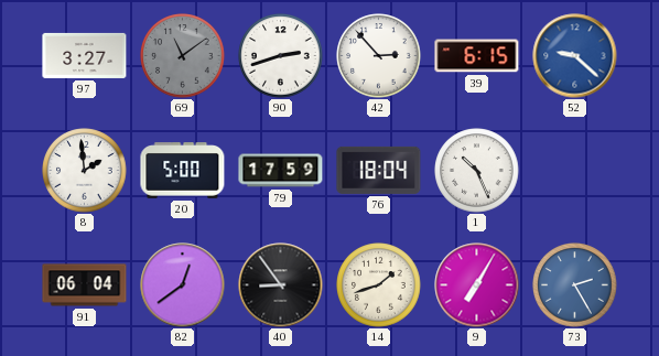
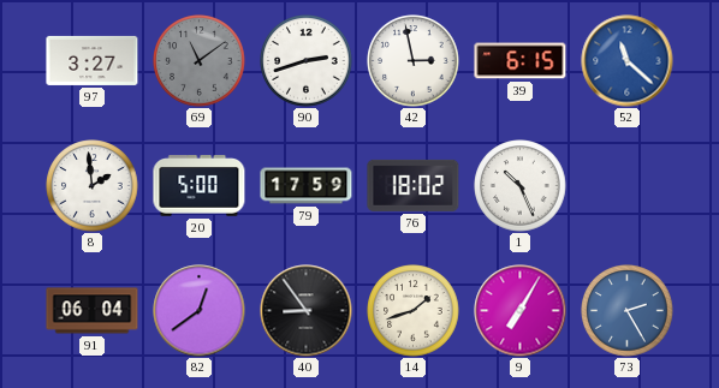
42: 2:53 -> 2:58
52: 9:22 -> 11:22
76: 18:04 -> 18:02
